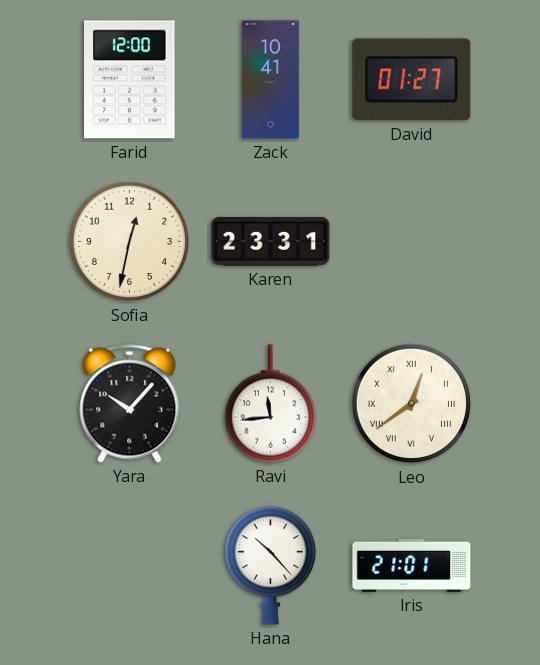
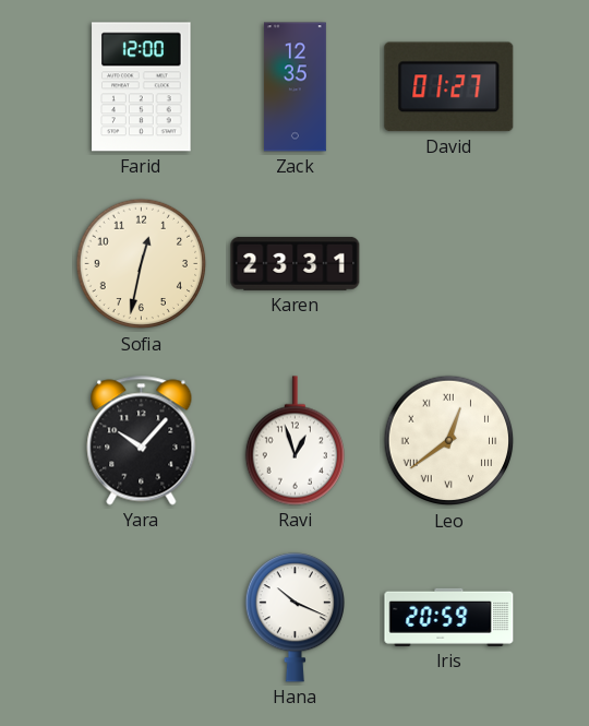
Zack: 10:41 -> 12:35
Ravi: 11:44 -> 12:57
Hana: 10:23 -> 10:19
Iris: 21:01 -> 20:59
